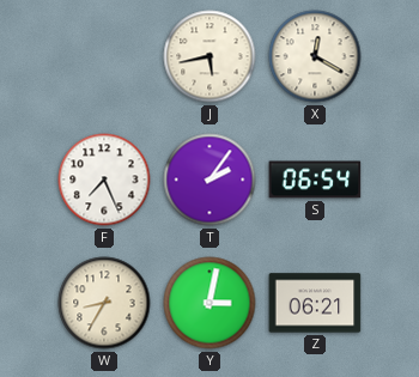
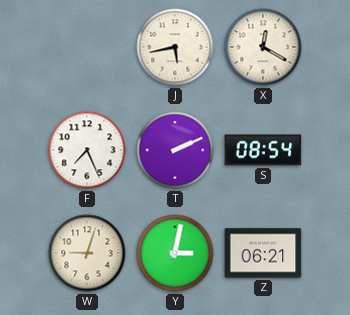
T: 2:06 -> 2:11
S: 06:54 -> 08:54
W: 8:35 -> 9:03
